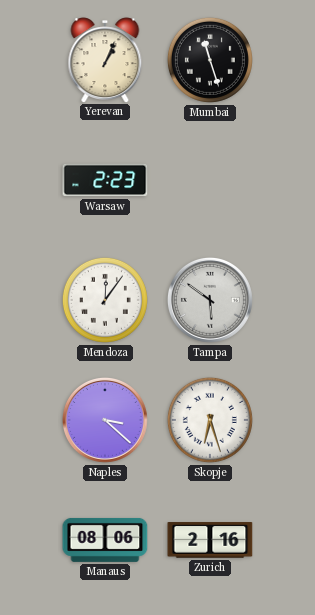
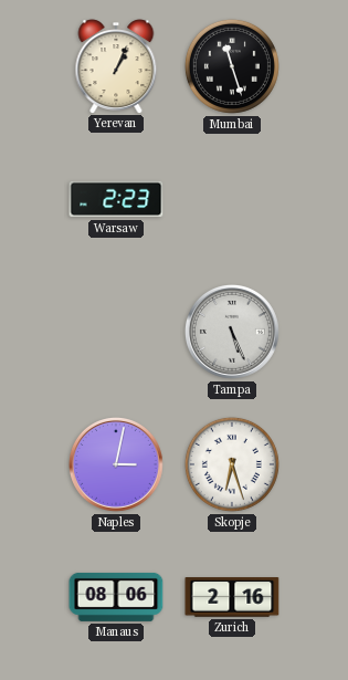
Mendoza: 12:06 -> none
Tampa: 5:51 -> 5:26
Naples: 3:22 -> 3:02
